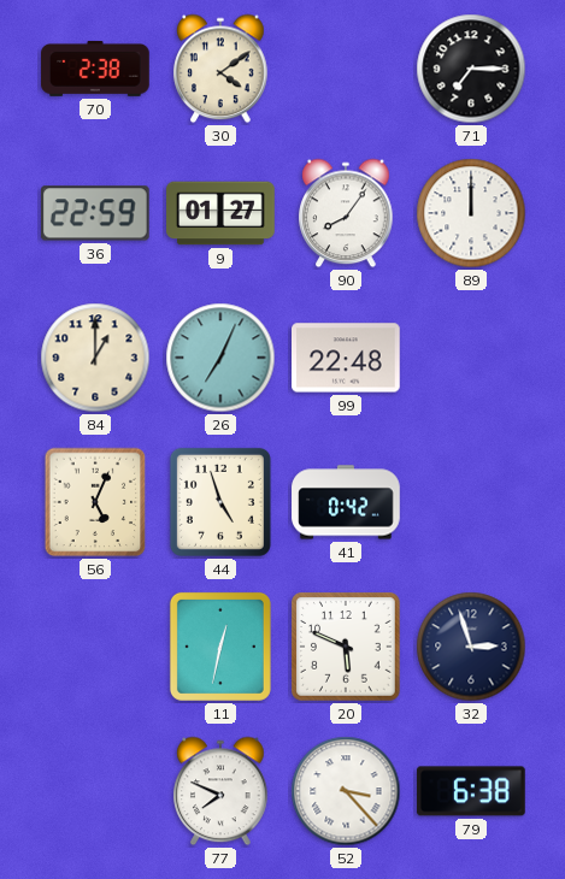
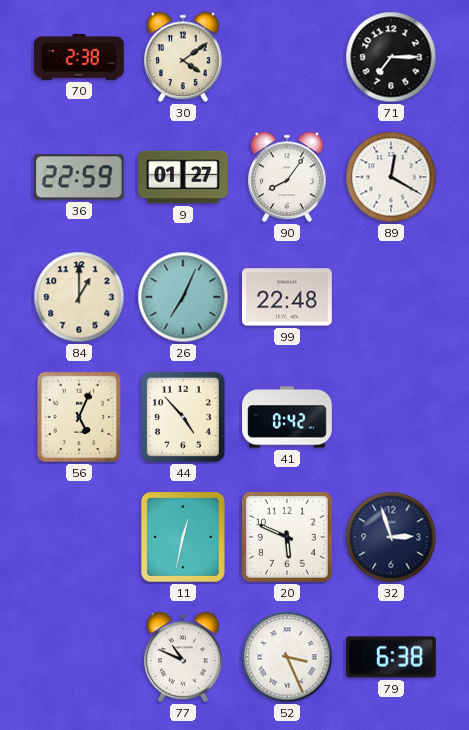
89: 12:00 -> 12:20
44: 4:57 -> 4:53
77: 7:49 -> 10:49
52: 3:23 -> 3:26
